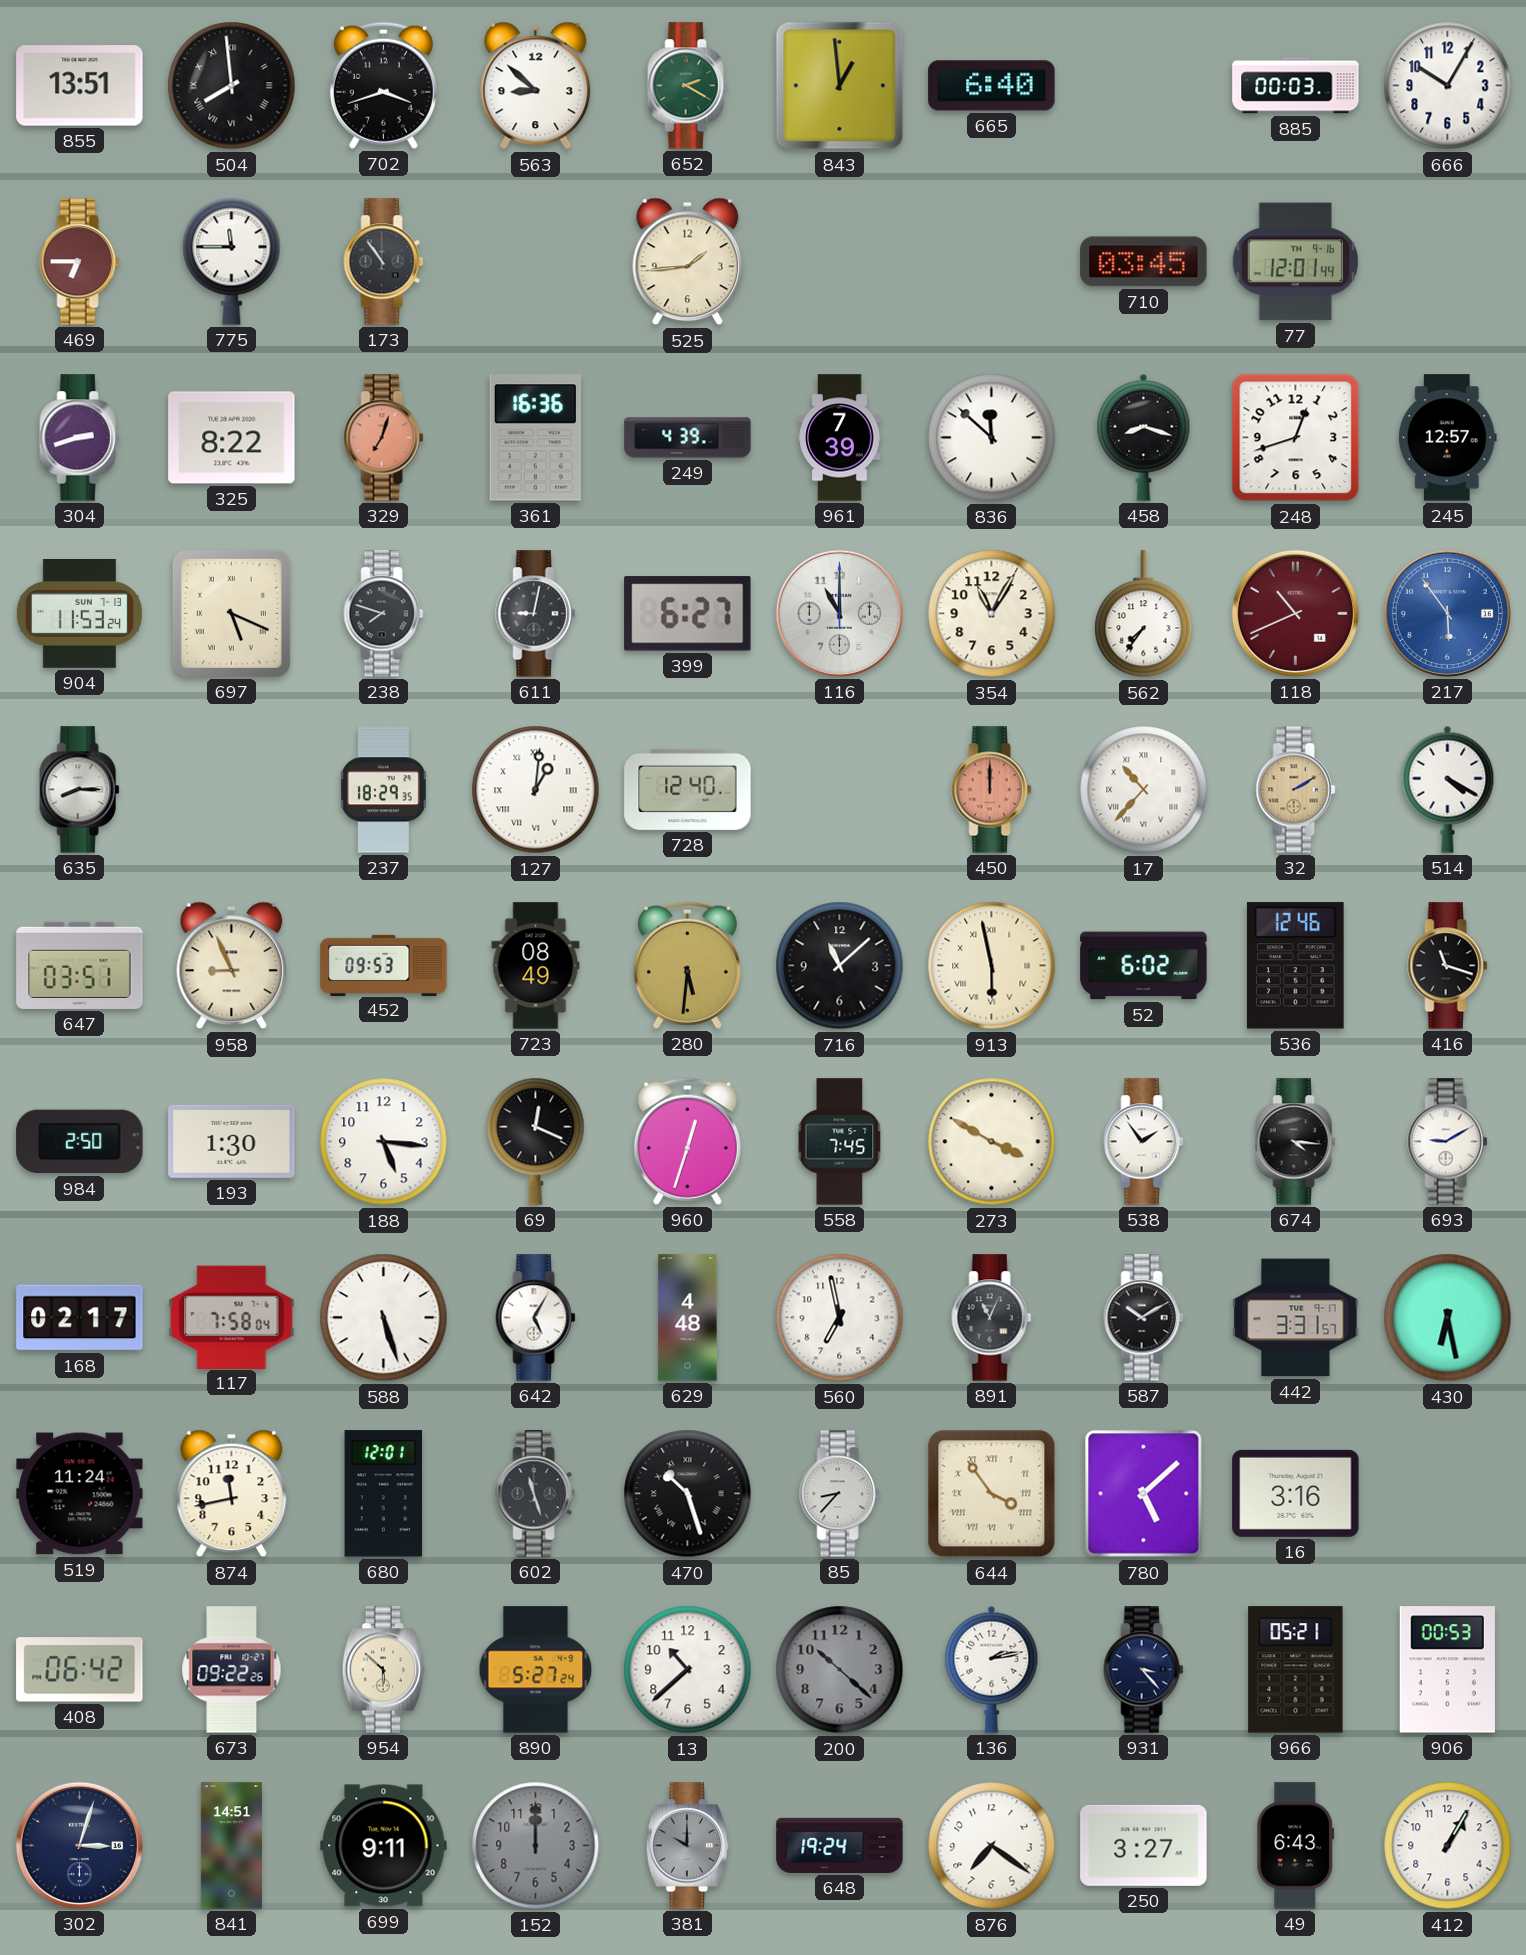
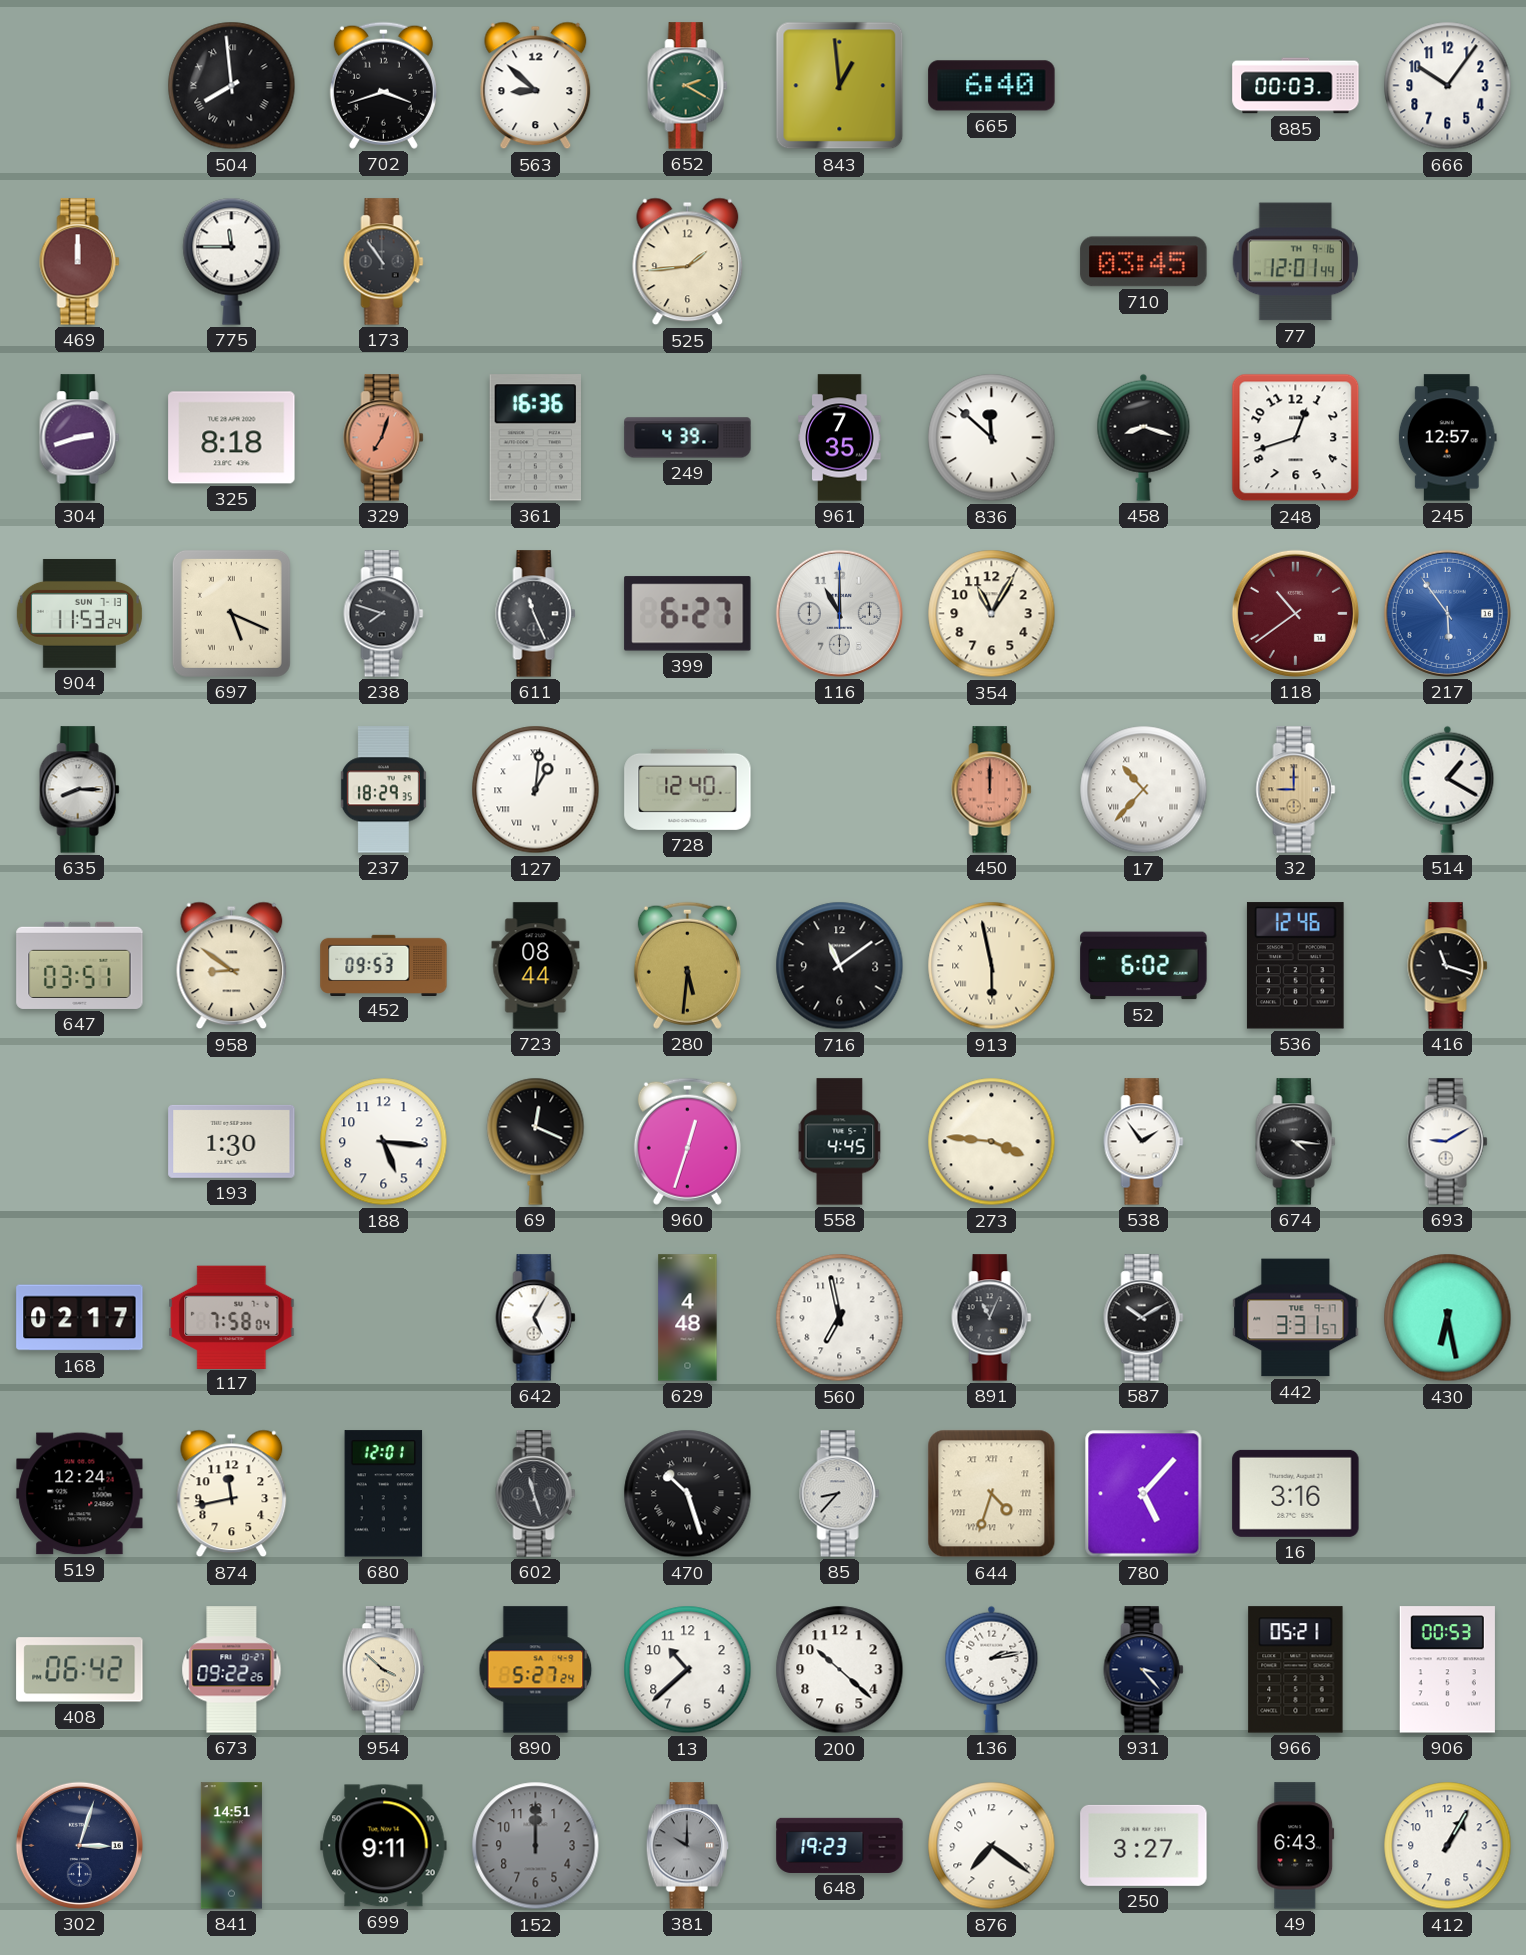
855: 13:51 -> none
666: 10:05 -> 10:06
469: 6:45 -> 12:00
325: 8:22 -> 8:18
961: 7:39 -> 7:35
611: 9:02 -> 11:26
562: 7:36 -> none
118: 10:41 -> 10:39
32: 2:10 -> 9:00
514: 4:20 -> 1:20
958: 8:56 -> 8:51
723: 08:49 -> 08:44
716: 11:08 -> 11:09
984: 2:50 -> none
558: 7:45 -> 4:45
273: 3:50 -> 3:46
588: 5:27 -> none
519: 11:24 -> 12:24
644: 3:54 -> 4:33
780: 5:08 -> 5:07
954: 5:52 -> 3:52
200 dial: grey -> white
648: 19:24 -> 19:23
